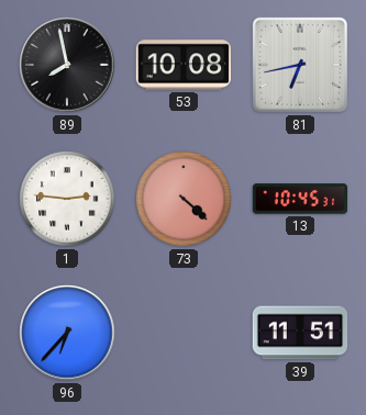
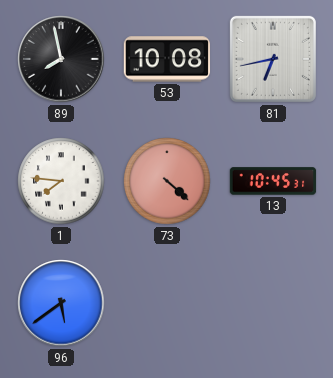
1: 2:46 -> 7:46
96: 6:37 -> 5:39
39: 11:51 -> none
